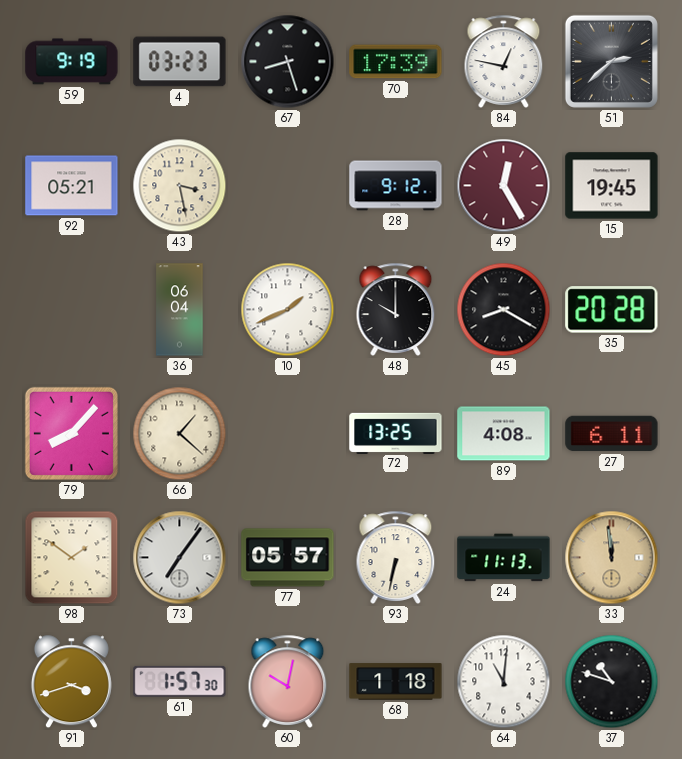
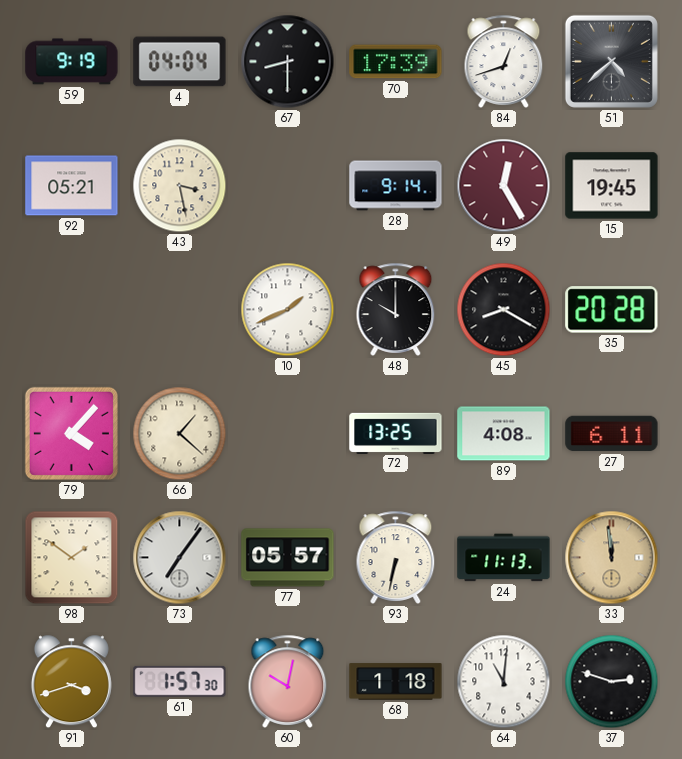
4: 03:23 -> 04:04
67: 8:27 -> 8:30
84: 12:47 -> 12:42
51: 2:38 -> 4:38
28: 9:12 -> 9:14
36: 06:04 -> none
79: 8:07 -> 4:07
37: 10:48 -> 2:48
